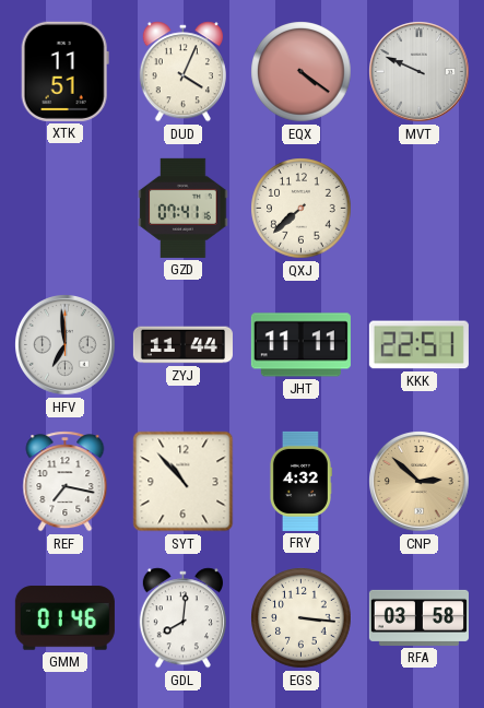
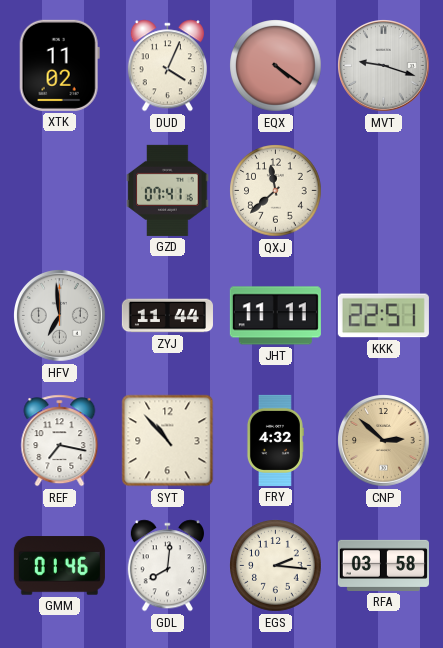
XTK: 11:51 -> 11:02
MVT: 9:49 -> 9:18
QXJ: 7:38 -> 11:38
EGS: 3:16 -> 2:16
